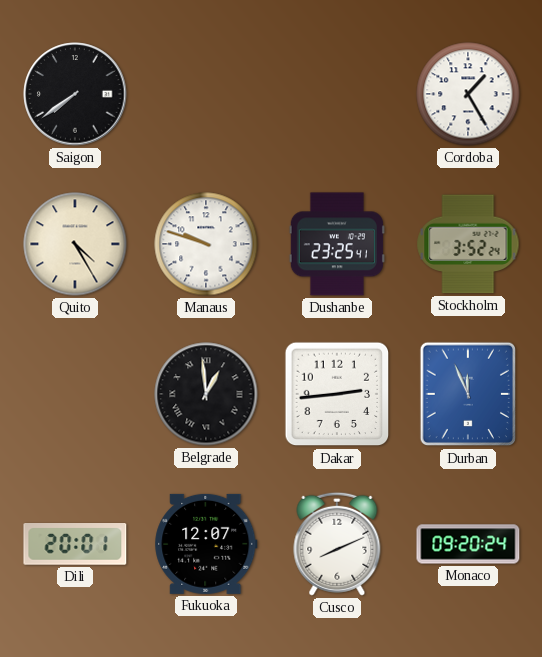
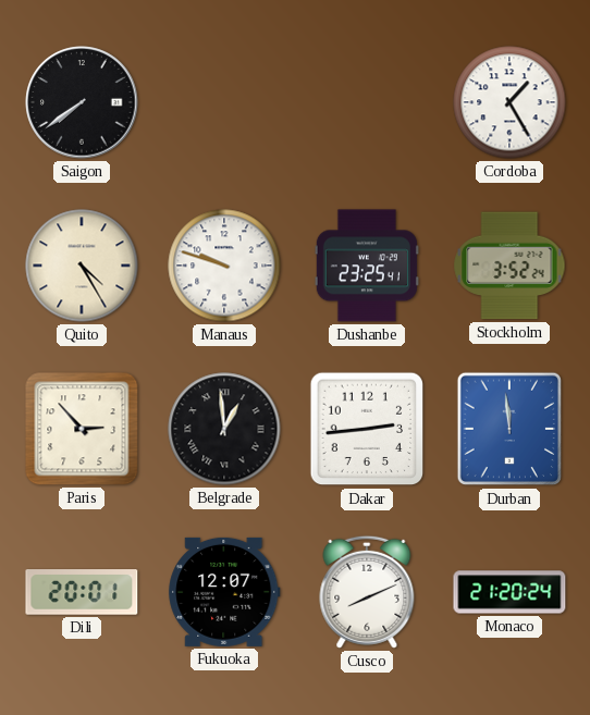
Paris: none -> 2:53
Durban: 11:56 -> 11:59
Monaco: 09:20 -> 21:20
